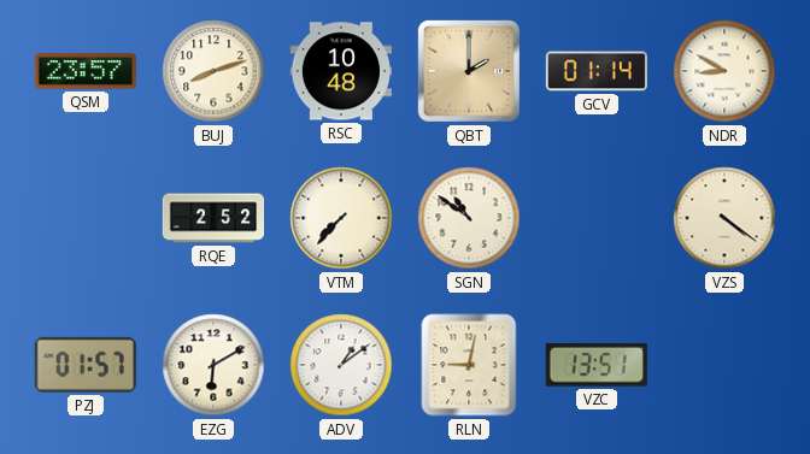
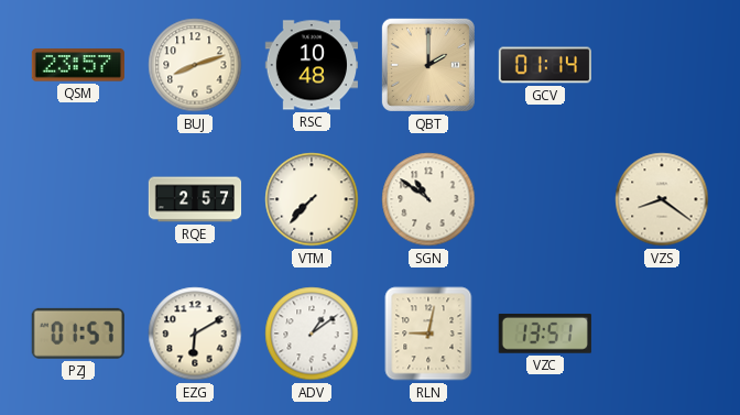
NDR: 8:50 -> none
RQE: 2:52 -> 2:57
VZS: 4:21 -> 8:21
